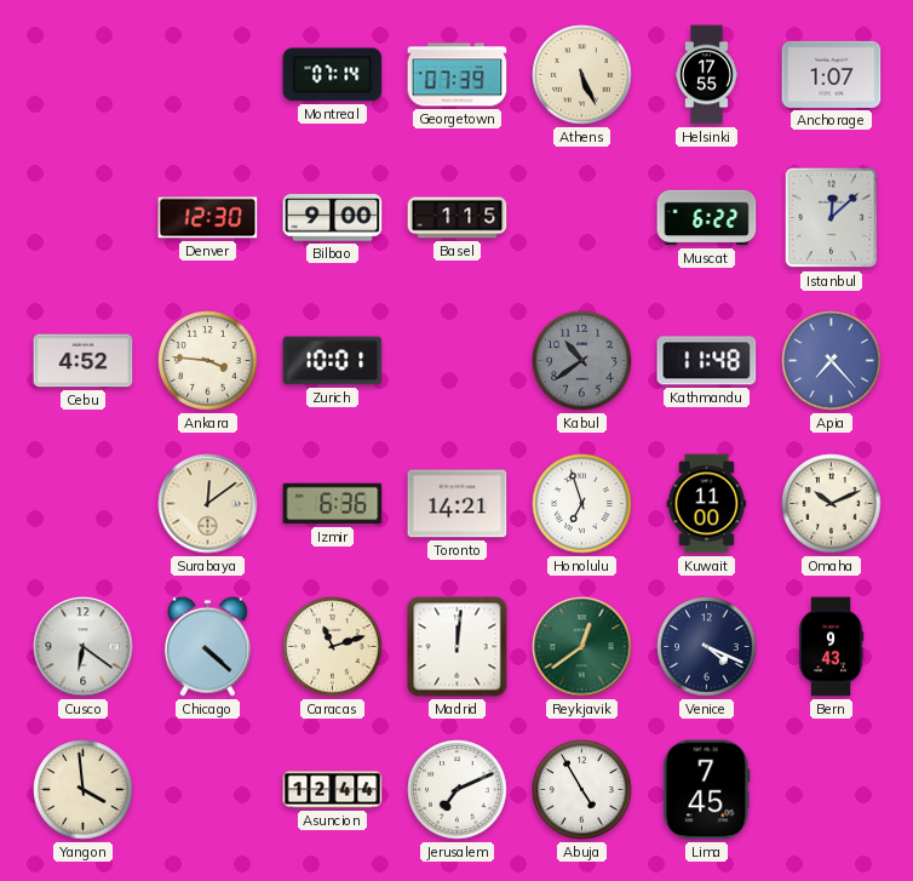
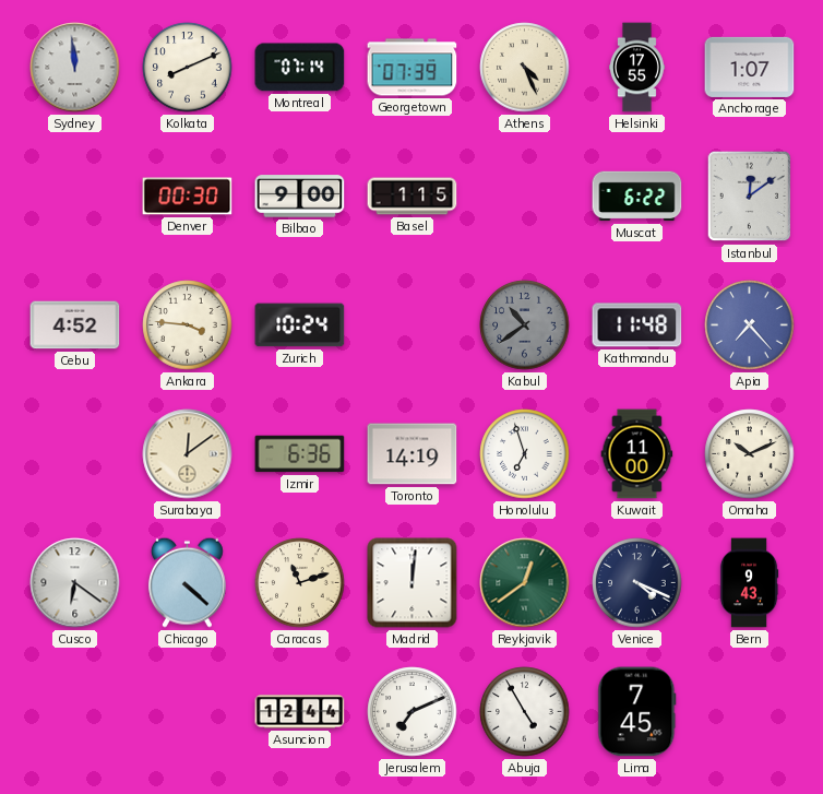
Sydney: none -> 11:59
Kolkata: none -> 8:11
Athens: 5:26 -> 4:26
Denver: 12:30 -> 00:30
Istanbul: 12:08 -> 12:09
Zurich: 10:01 -> 10:24
Toronto: 14:21 -> 14:19
Yangon: 3:59 -> none
